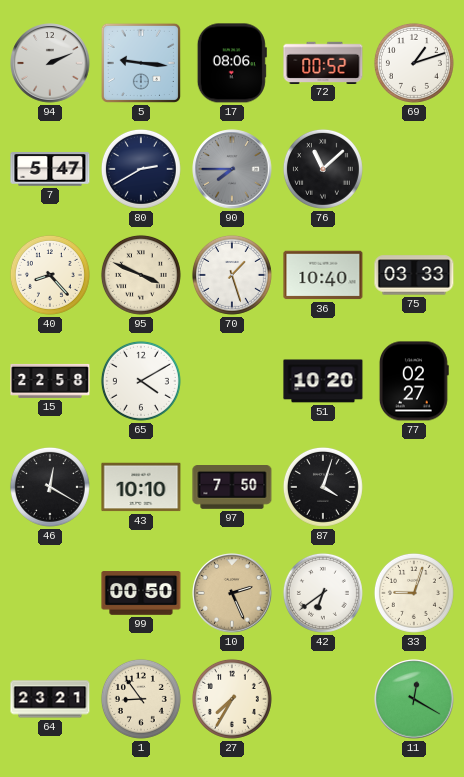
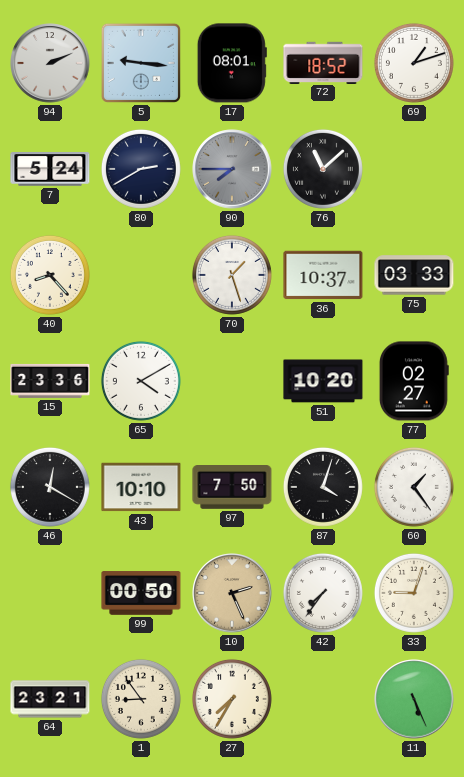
17: 08:06 -> 08:01
72: 00:52 -> 18:52
7: 5:47 -> 5:24
95: 3:49 -> none
36: 10:40 -> 10:37
15: 22:58 -> 23:36
60: none -> 1:24
42: 6:39 -> 7:36
11: 12:20 -> 5:26
